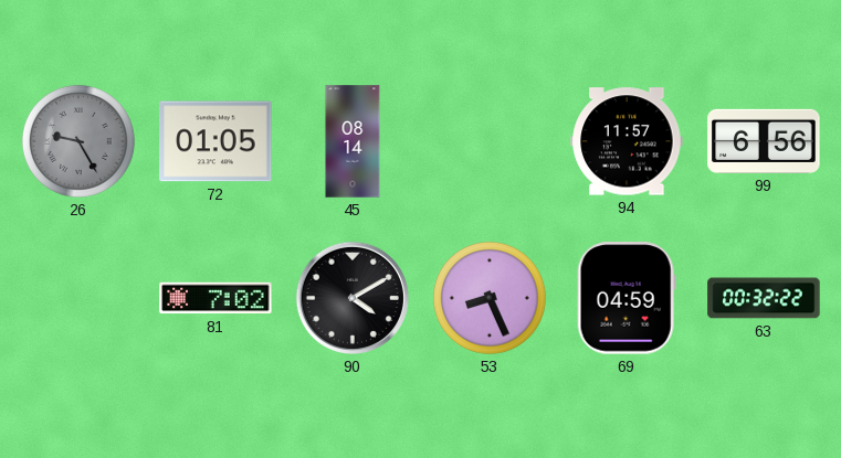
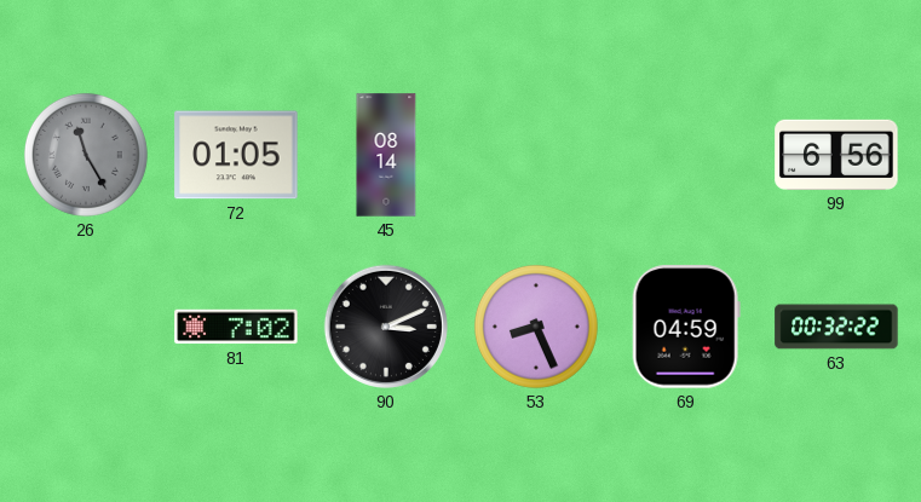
26: 9:25 -> 11:25
94: 11:57 -> none
90: 4:10 -> 3:11
